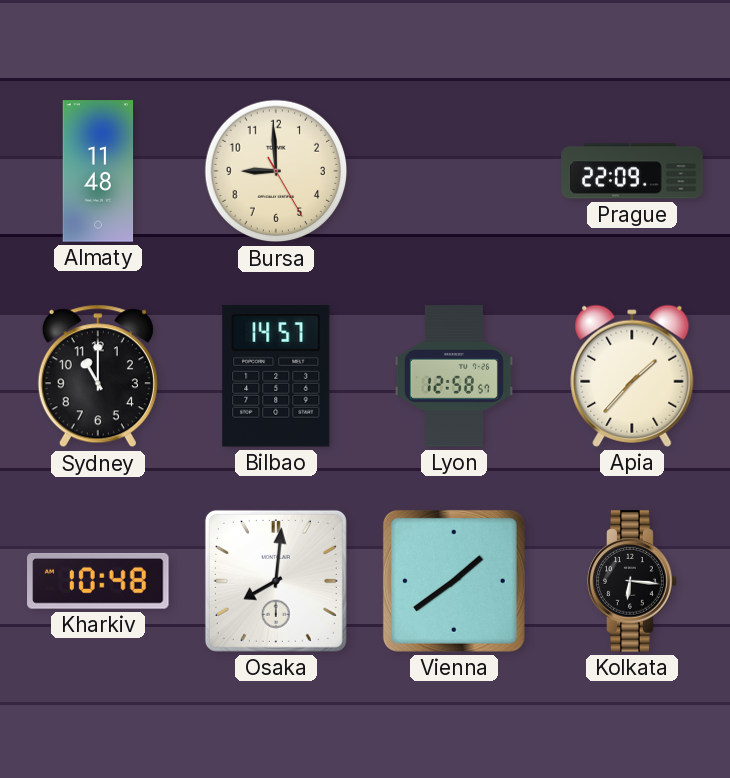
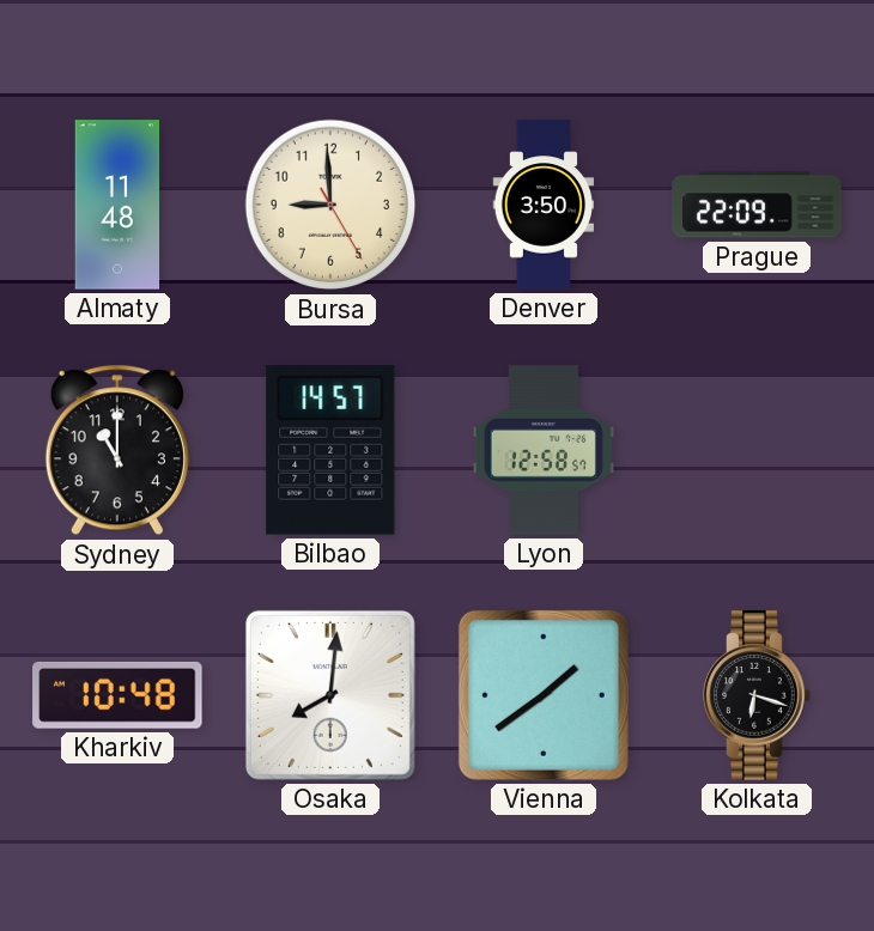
Denver: none -> 3:50
Apia: 1:37 -> none
Kolkata: 6:16 -> 6:18
